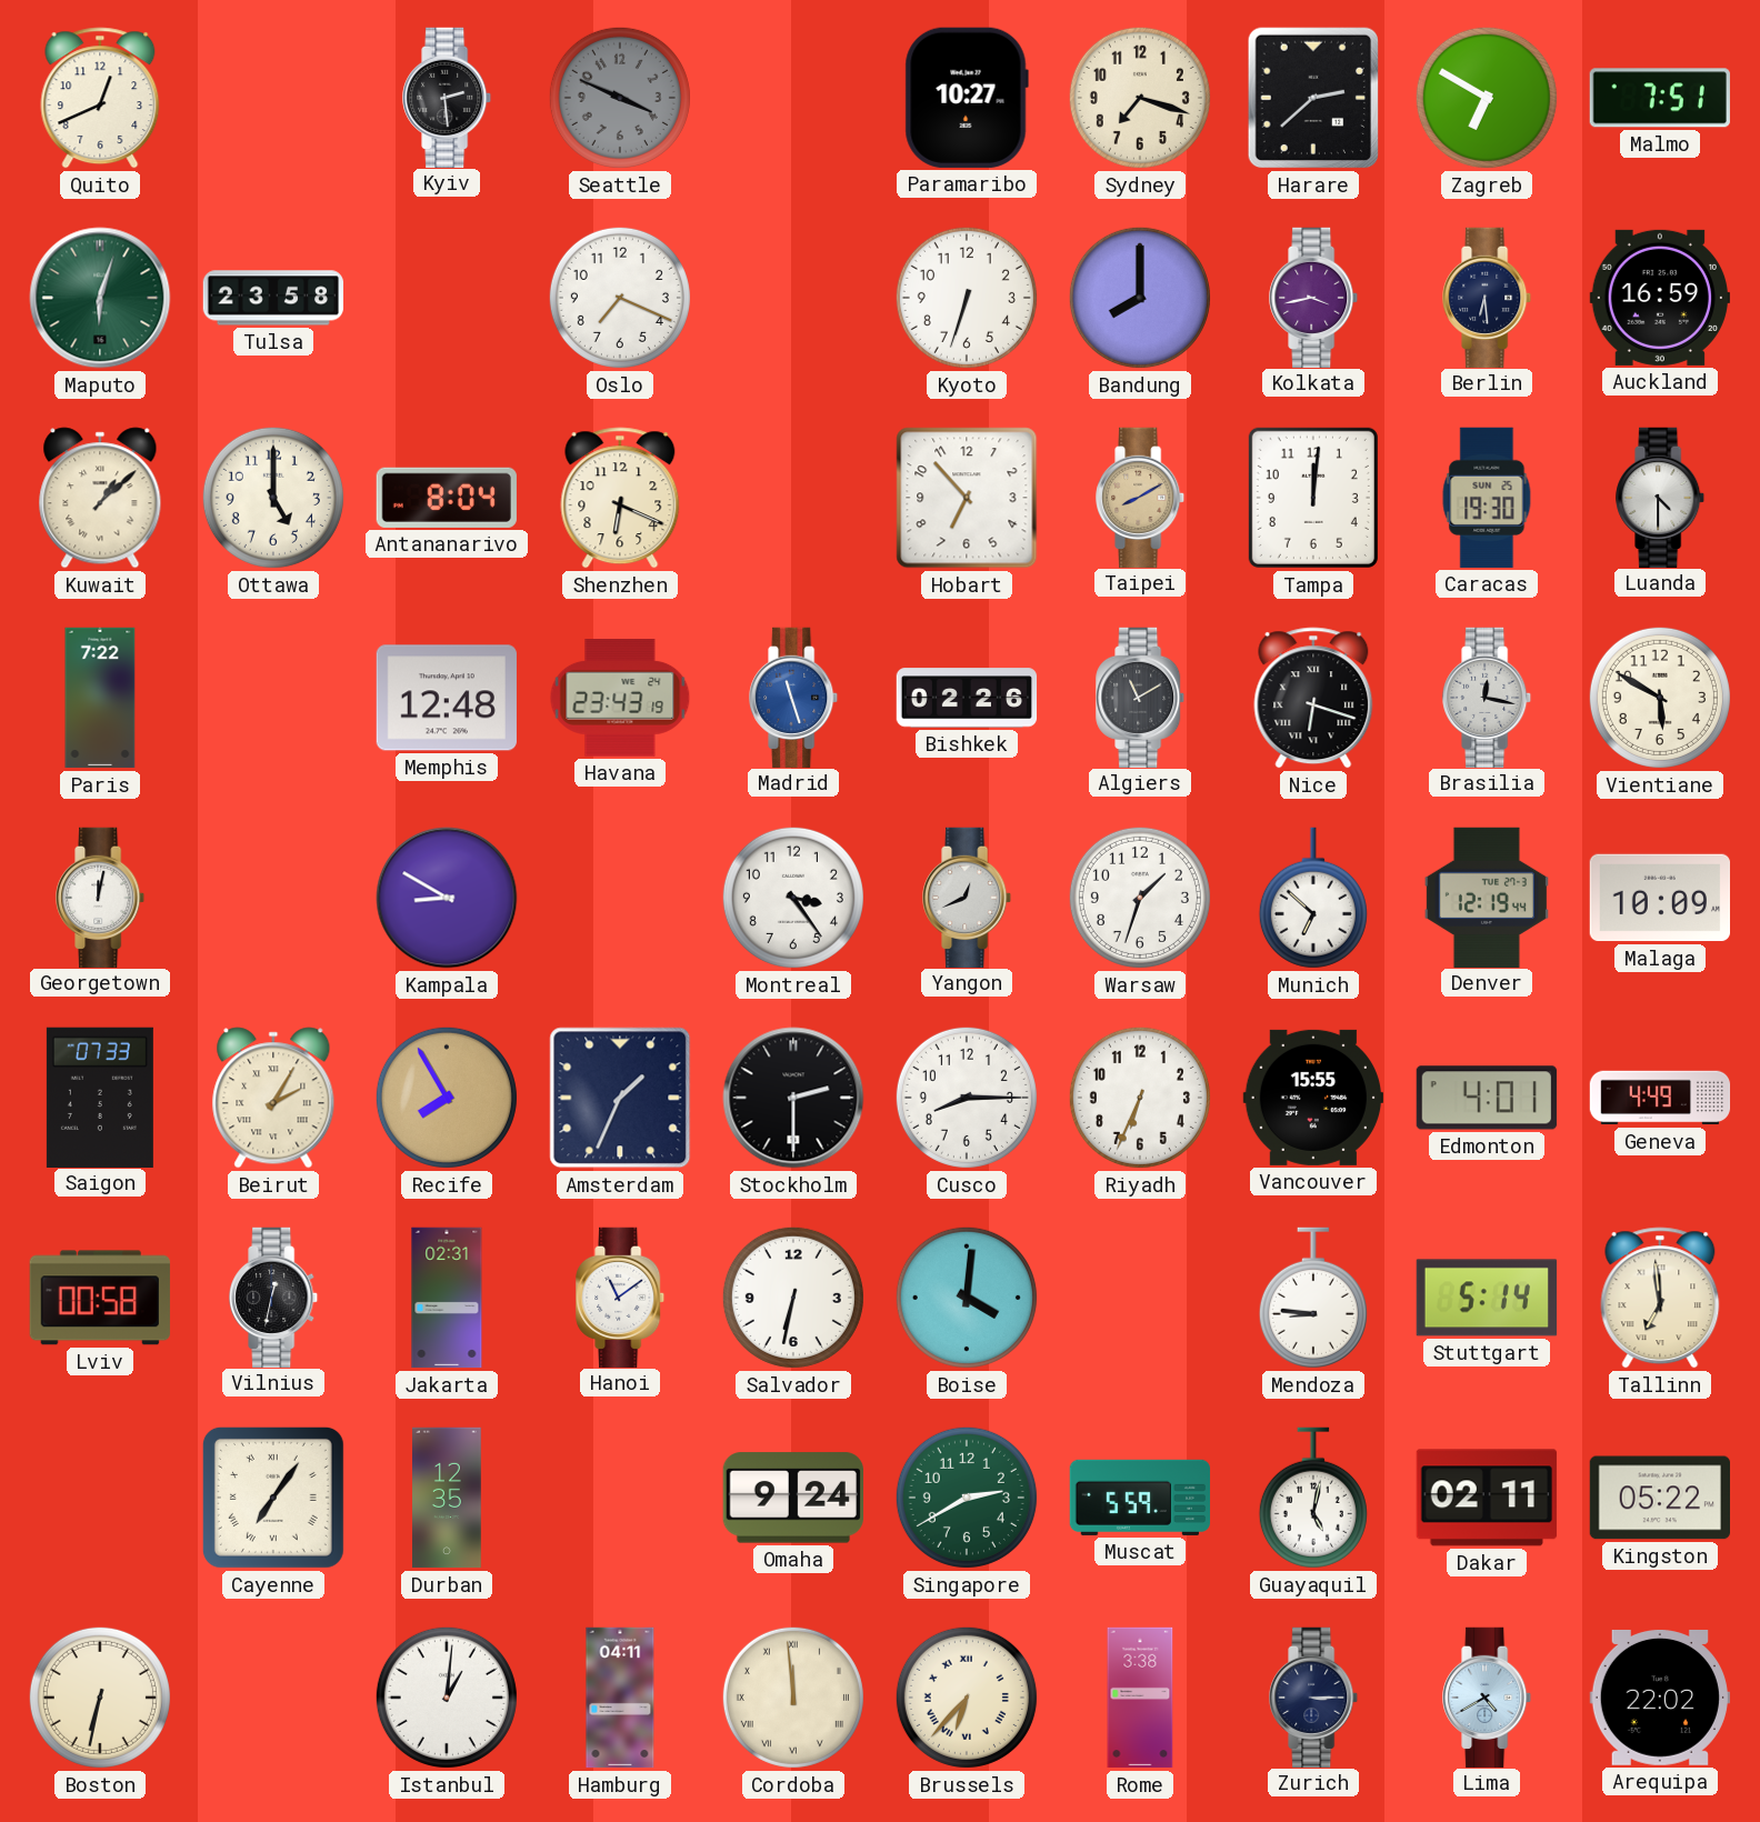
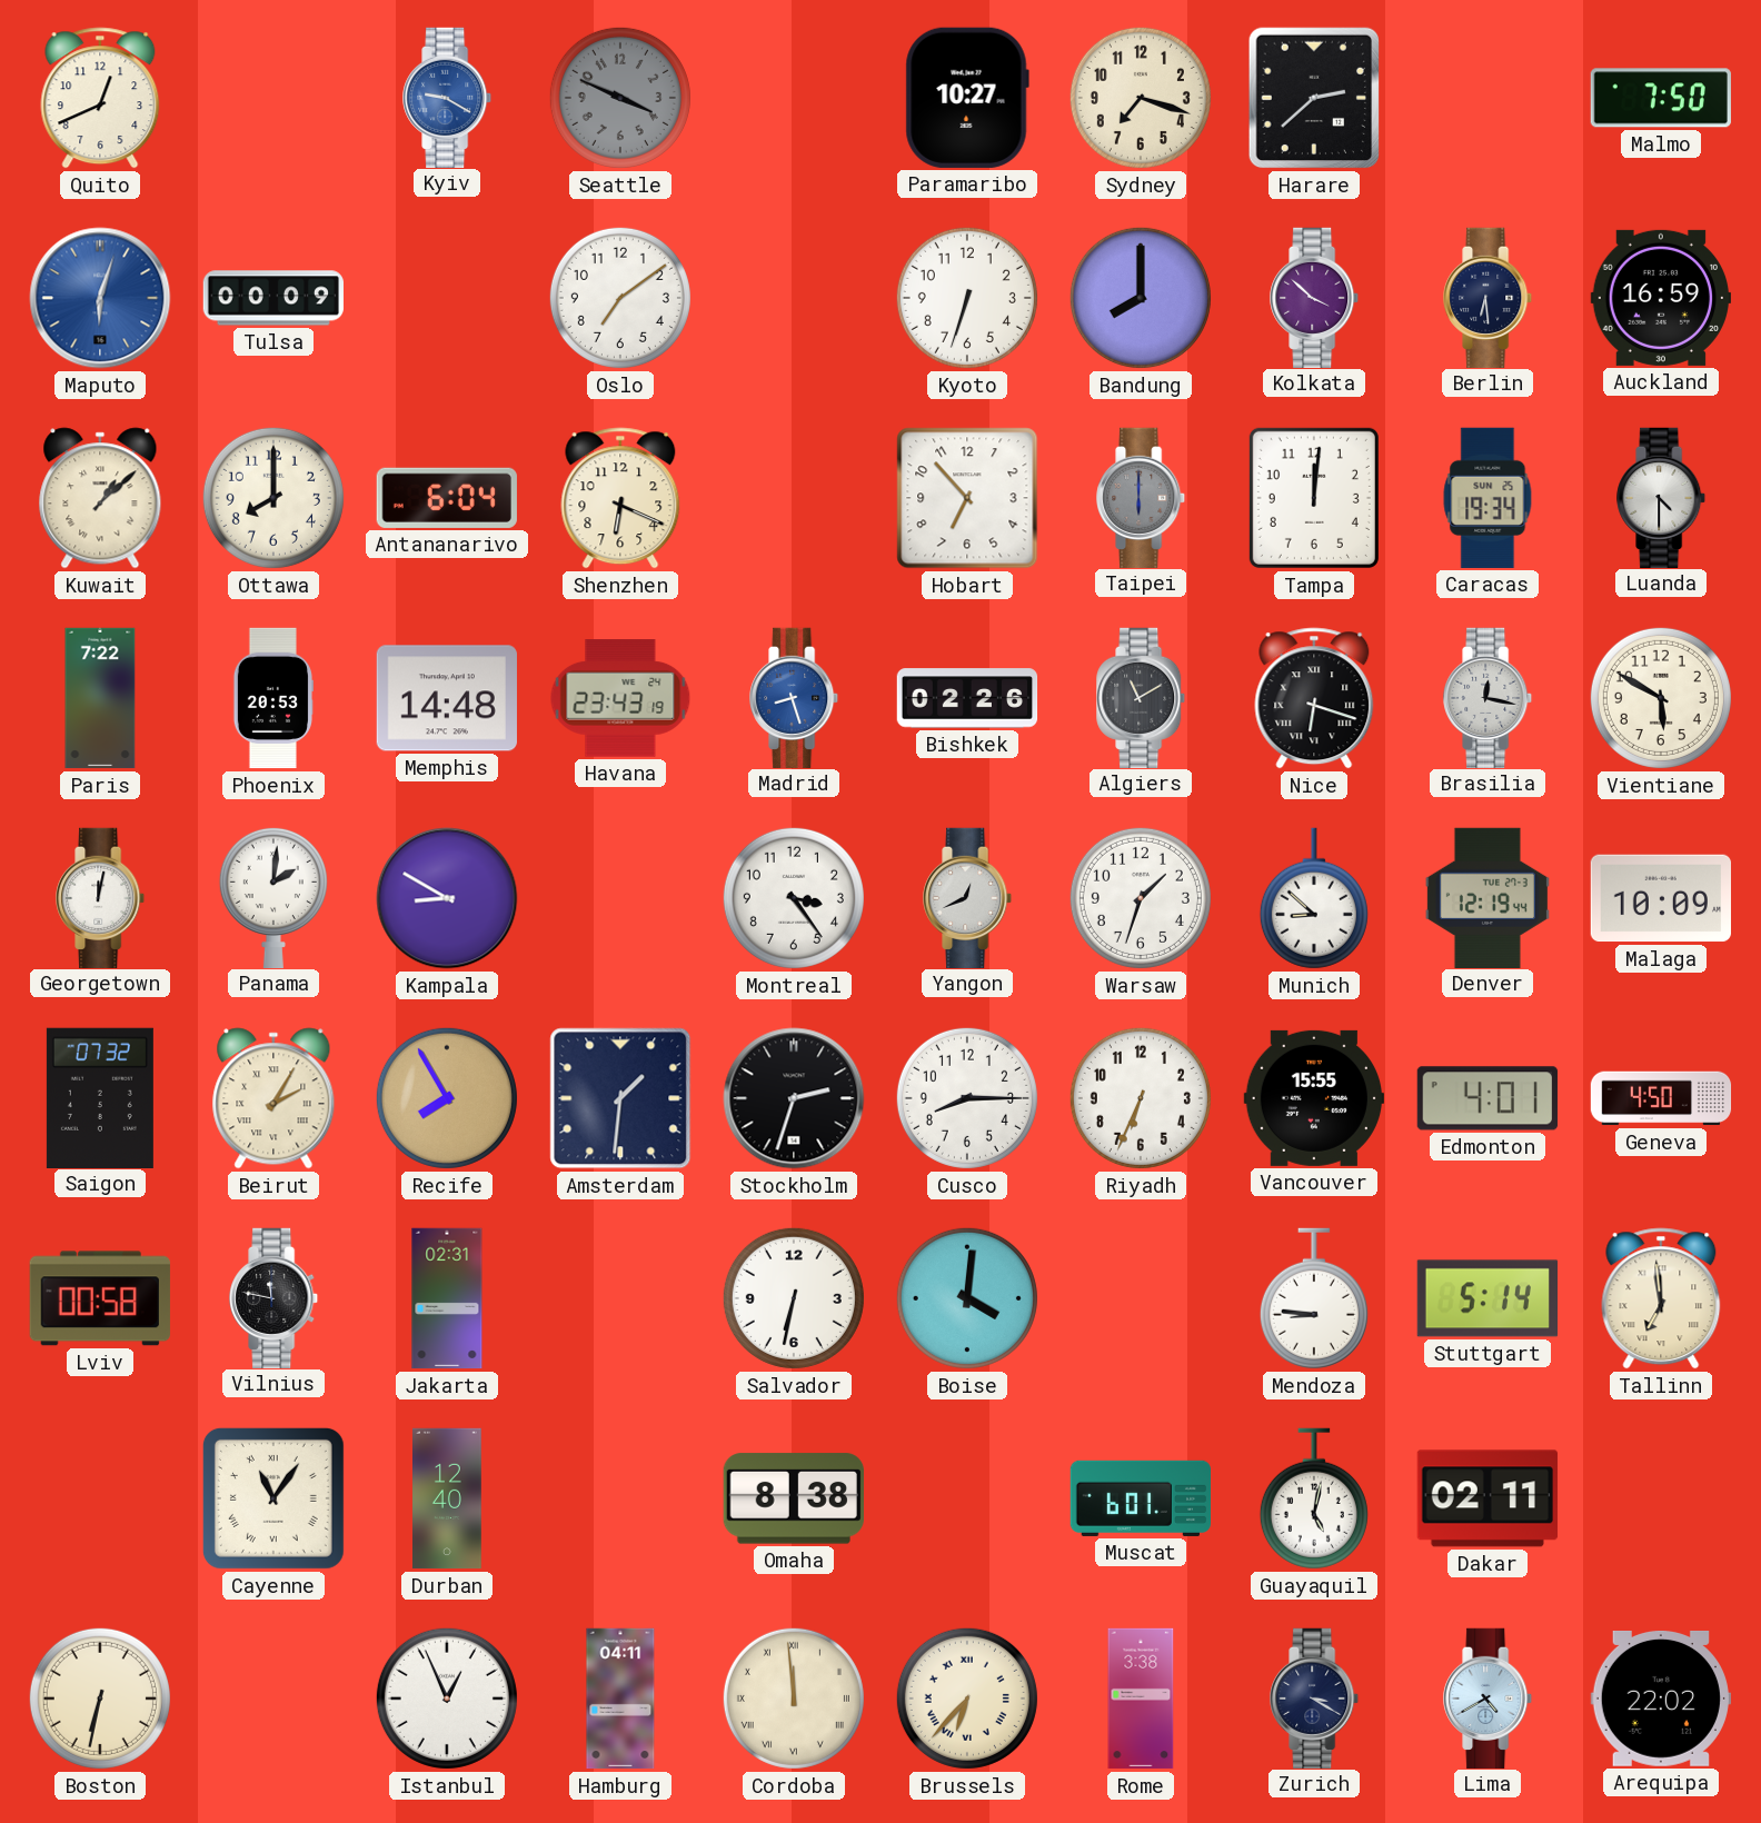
Kyiv: 2:29 -> 9:20
Kyiv dial: black -> blue
Zagreb: 6:50 -> none
Malmo: 7:51 -> 7:50
Maputo dial: green -> blue
Tulsa: 23:58 -> 00:09
Oslo: 7:19 -> 7:09
Kolkata: 3:43 -> 3:52
Ottawa: 5:00 -> 8:00
Antananarivo: 8:04 -> 6:04
Taipei: 8:10 -> 6:00
Taipei dial: champagne -> grey
Caracas: 19:30 -> 19:34
Phoenix: none -> 20:53
Memphis: 12:48 -> 14:48
Madrid: 11:27 -> 8:27
Panama: none -> 2:01
Munich: 6:52 -> 8:52
Saigon: 07:33 -> 07:32
Amsterdam: 1:34 -> 1:31
Stockholm: 2:30 -> 2:33
Geneva: 4:49 -> 4:50
Vilnius: 12:32 -> 11:47
Hanoi: 11:09 -> none
Cayenne: 7:06 -> 11:06
Durban: 12:35 -> 12:40
Omaha: 9:24 -> 8:38
Singapore: 2:40 -> none
Muscat: 5:59 -> 6:01
Kingston: 05:22 -> none
Istanbul: 1:01 -> 12:56
Zurich: 3:15 -> 3:20
